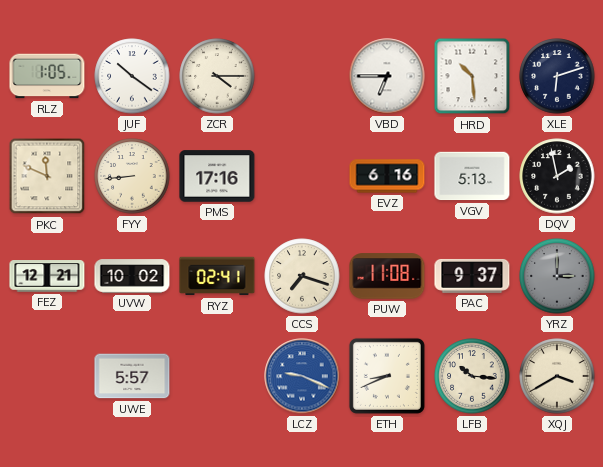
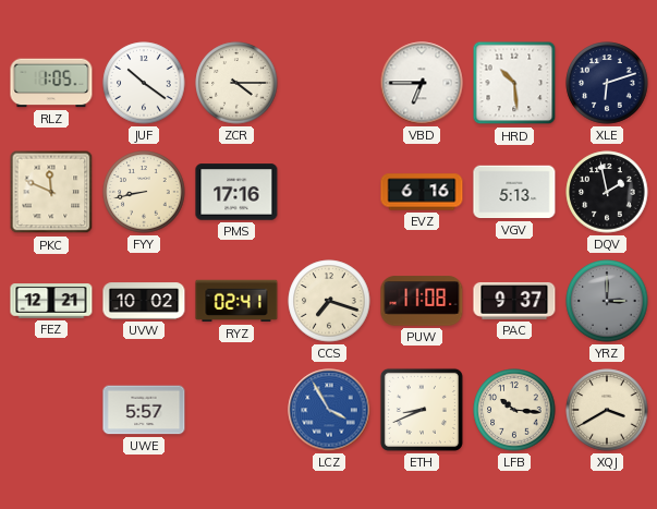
FYY: 8:44 -> 8:43
LCZ: 9:19 -> 3:55
